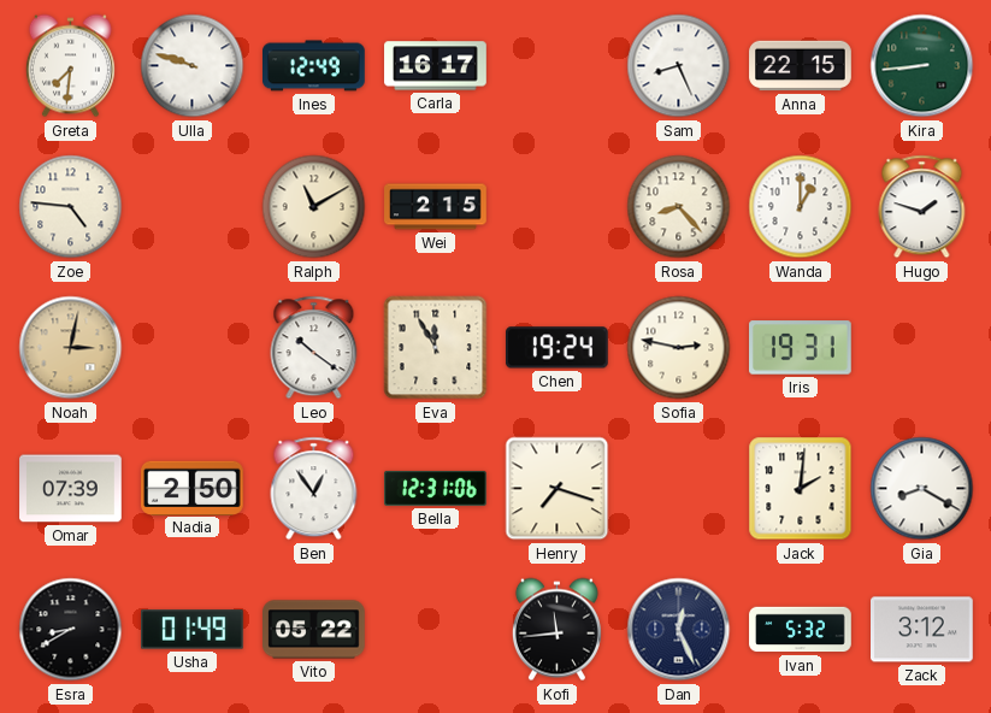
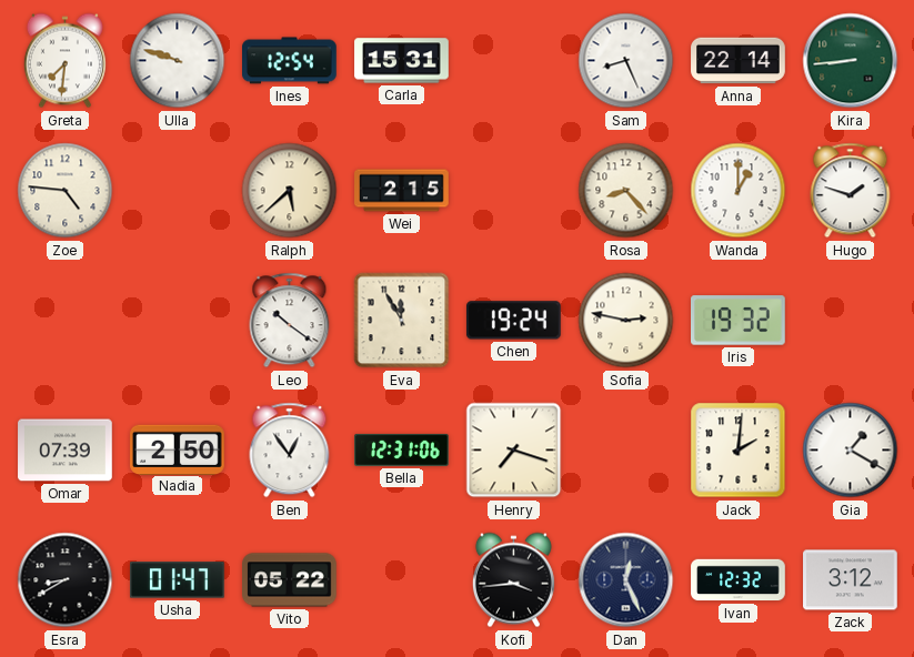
Ines: 12:49 -> 12:54
Carla: 16:17 -> 15:31
Anna: 22:15 -> 22:14
Ralph: 11:10 -> 5:38
Noah: 3:02 -> none
Iris: 19:31 -> 19:32
Gia: 8:20 -> 1:20
Usha: 01:49 -> 01:47
Kofi: 11:44 -> 3:44
Ivan: 5:32 -> 12:32
